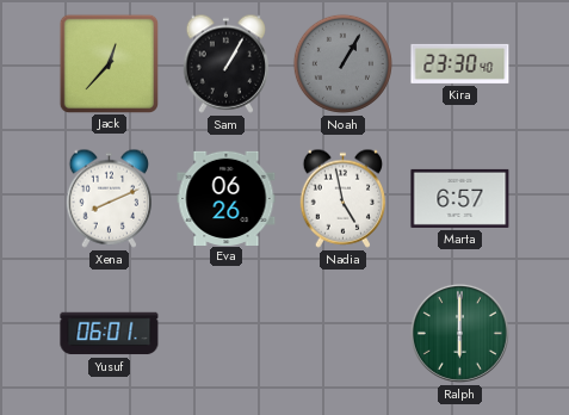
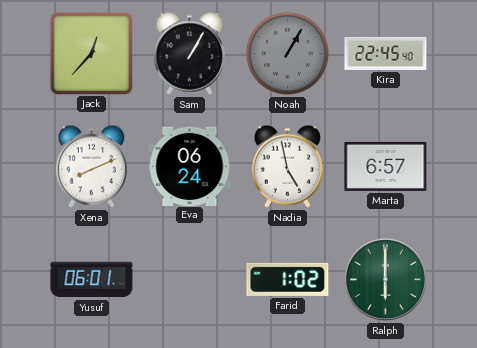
Kira: 23:30 -> 22:45
Eva: 06:26 -> 06:24
Farid: none -> 1:02
